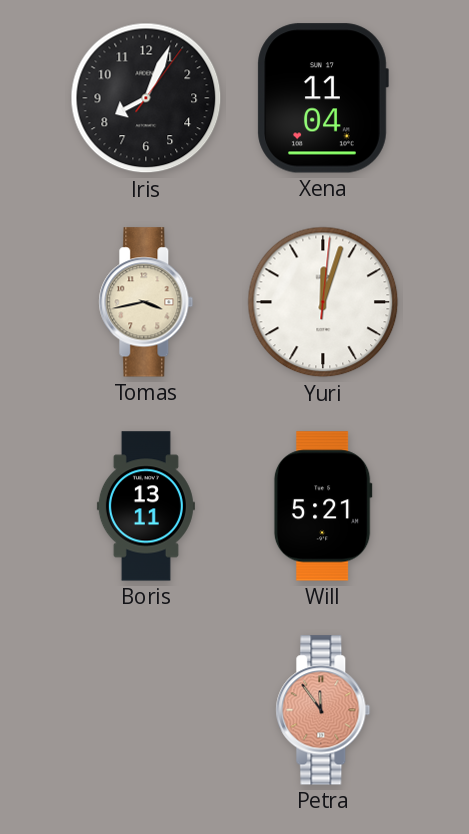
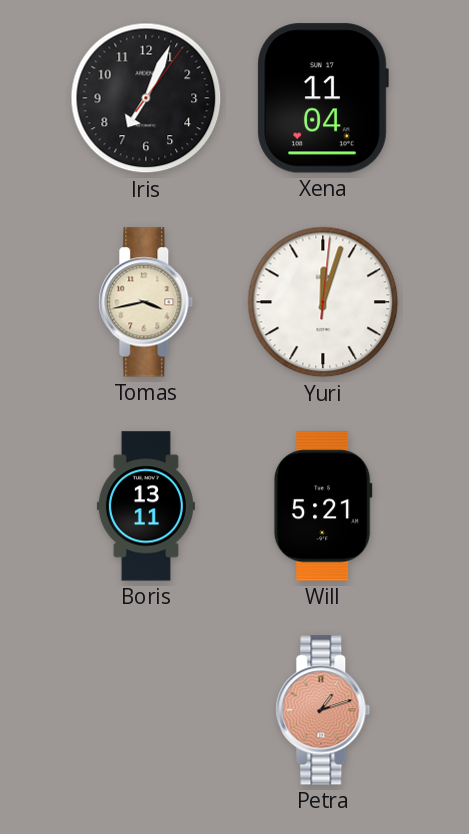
Iris: 8:04 -> 7:04
Petra: 11:54 -> 1:12
